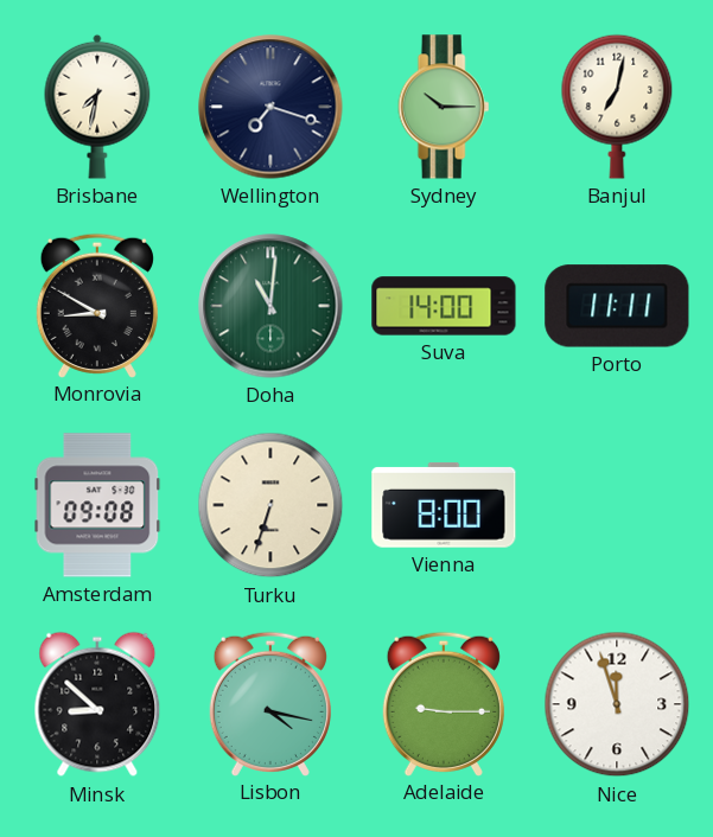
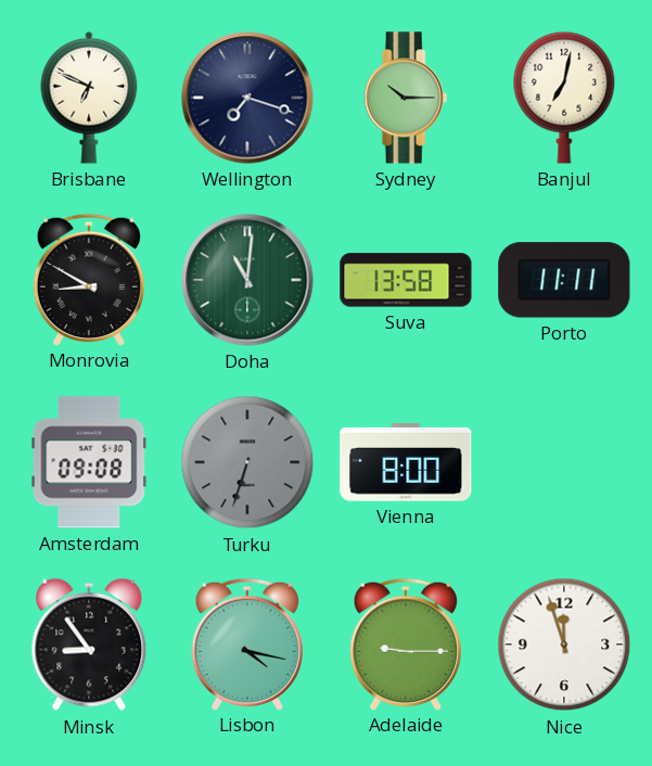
Brisbane: 7:32 -> 6:49
Suva: 14:00 -> 13:58
Turku dial: cream -> grey
Minsk: 8:52 -> 8:54
